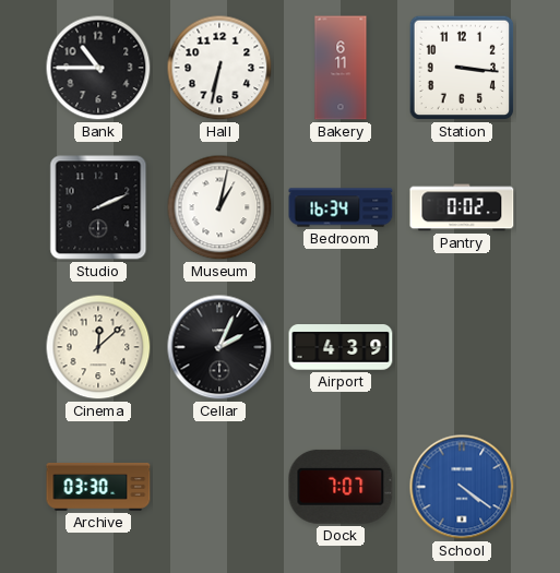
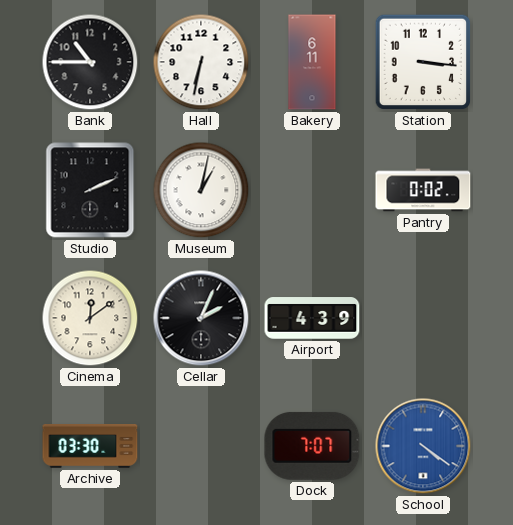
Bedroom: 16:34 -> none
Cinema: 12:08 -> 12:09
